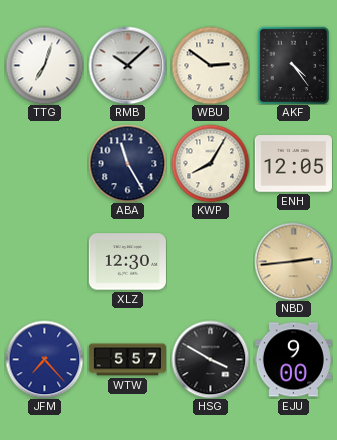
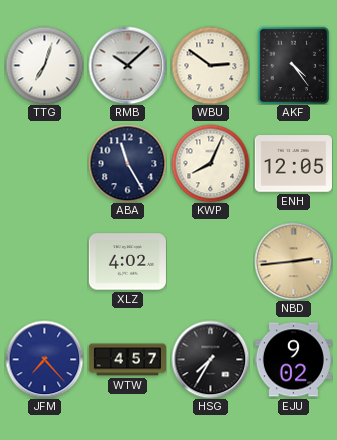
KWP: 8:05 -> 8:04
XLZ: 12:30 -> 4:02
WTW: 5:57 -> 4:57
HSG: 3:50 -> 7:35
EJU: 9:00 -> 9:02
